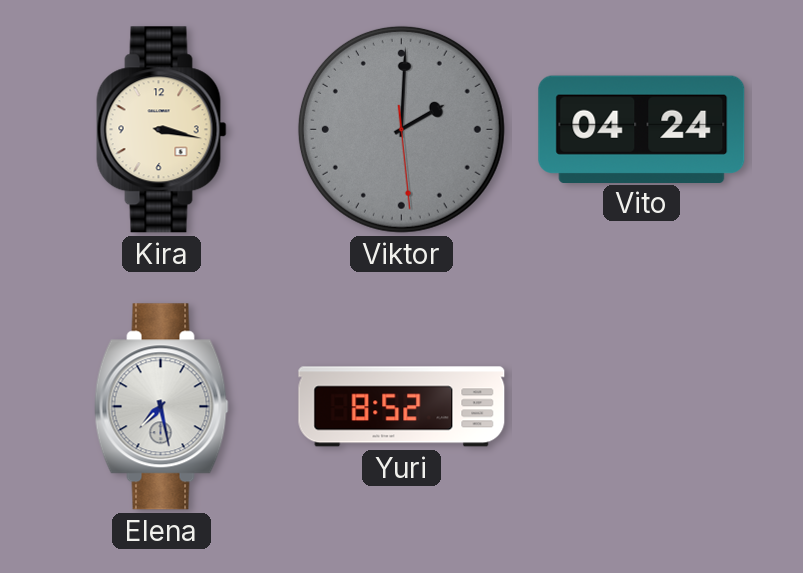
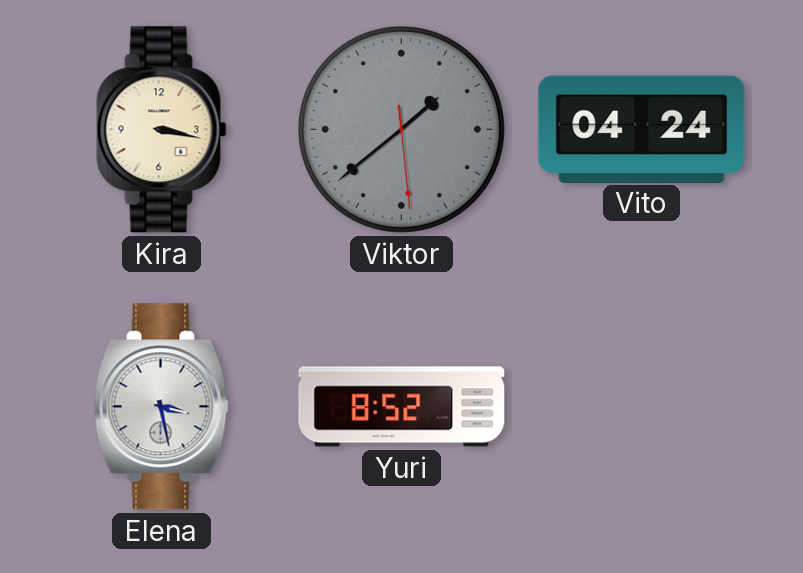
Viktor: 2:00 -> 1:38
Elena: 7:28 -> 3:28
